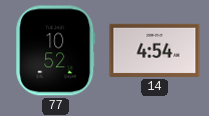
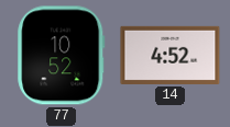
14: 4:54 -> 4:52
